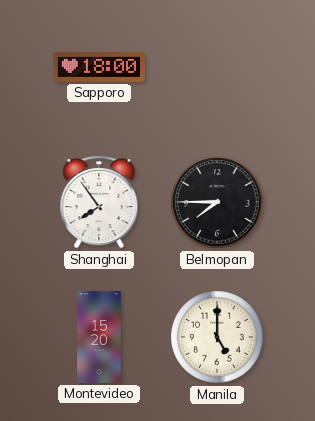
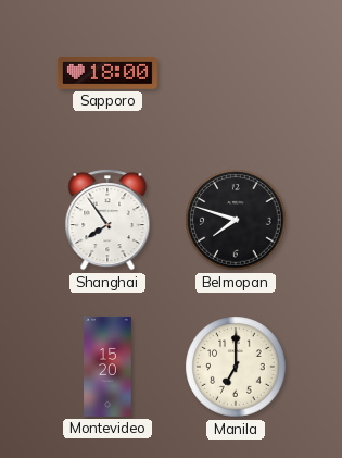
Belmopan: 7:45 -> 7:48
Manila: 5:00 -> 7:00
